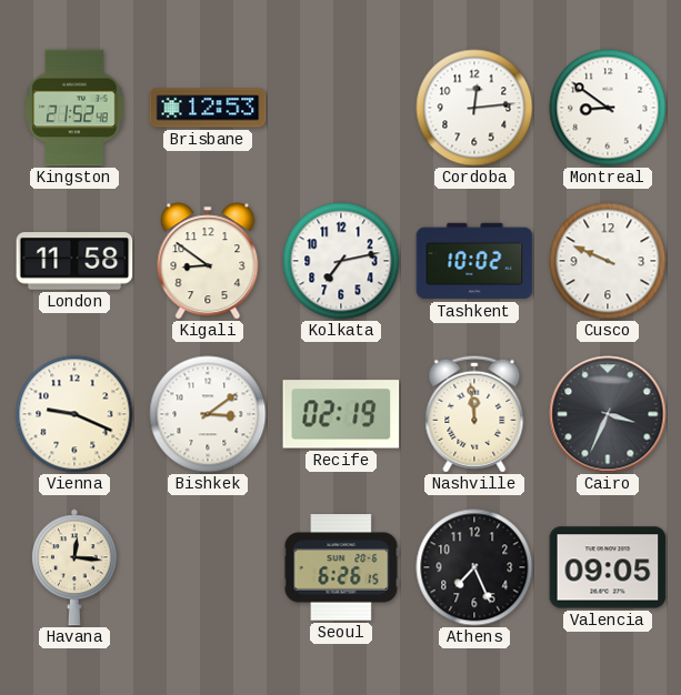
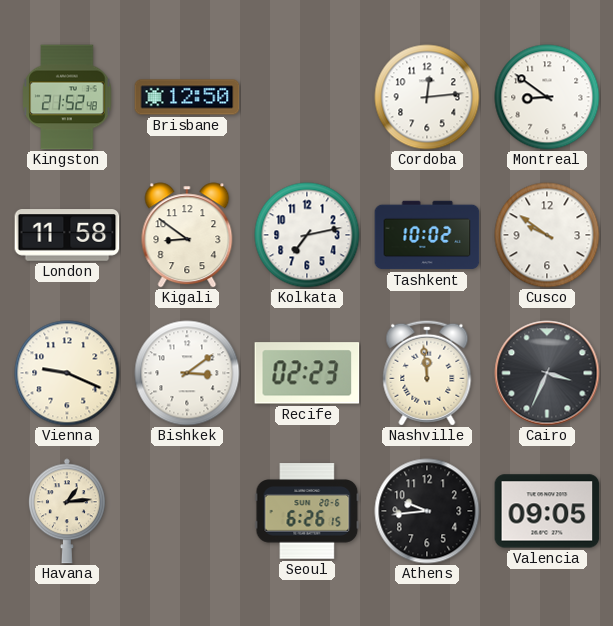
Brisbane: 12:53 -> 12:50
Cusco: 9:49 -> 9:51
Recife: 02:19 -> 02:23
Havana: 12:16 -> 1:14
Athens: 7:26 -> 9:44
